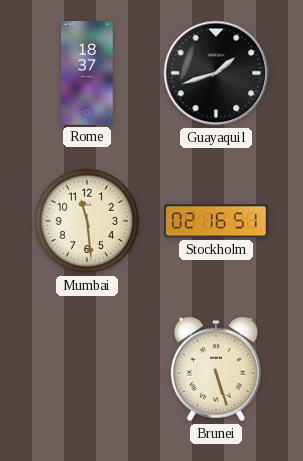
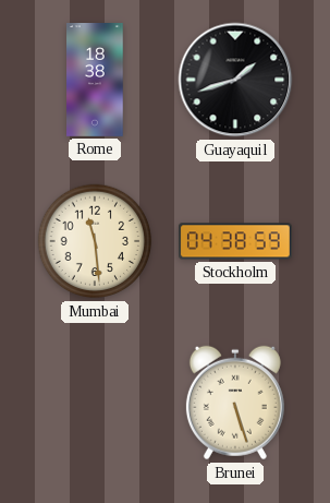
Rome: 18:37 -> 18:38
Stockholm: 02:16 -> 04:38
